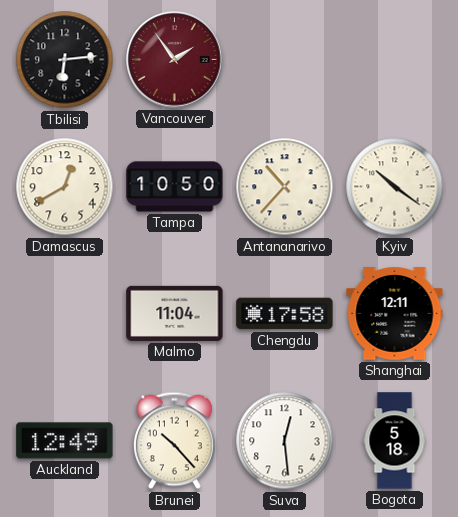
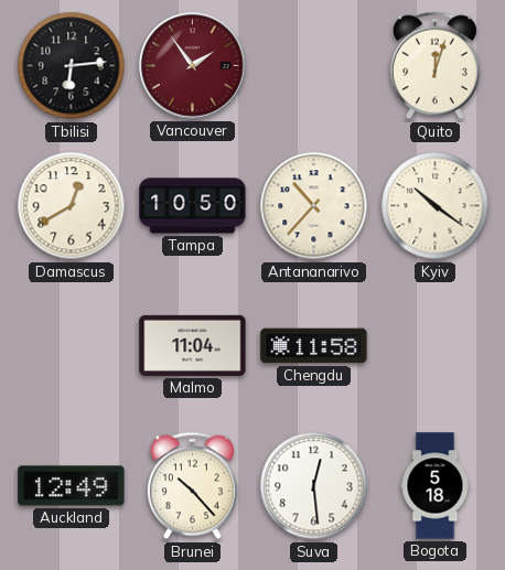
Quito: none -> 12:03
Chengdu: 17:58 -> 11:58
Shanghai: 12:11 -> none
